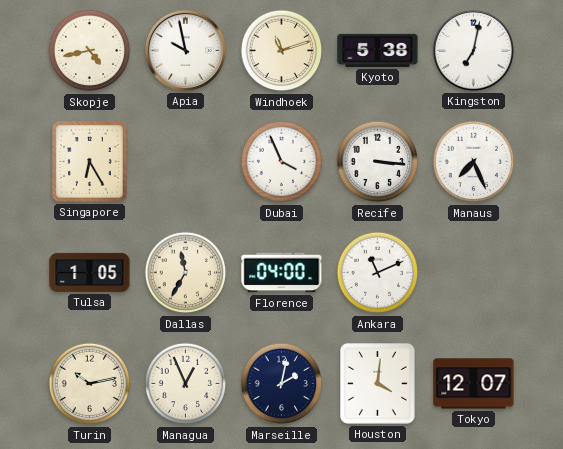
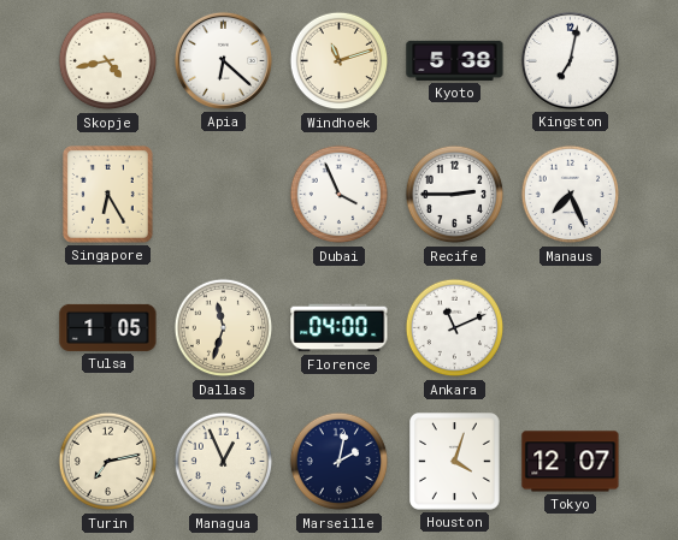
Apia: 9:58 -> 6:22
Recife: 3:16 -> 2:45
Dallas: 11:35 -> 11:33
Turin: 10:13 -> 7:13
Houston: 4:01 -> 4:03
